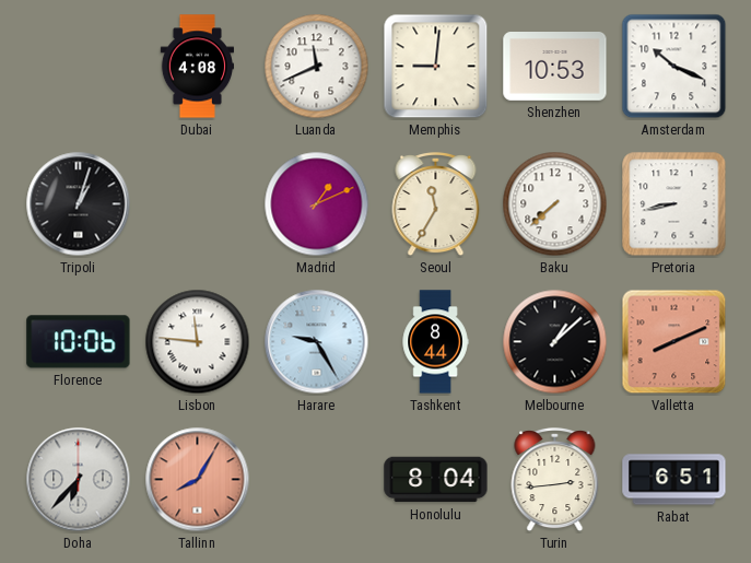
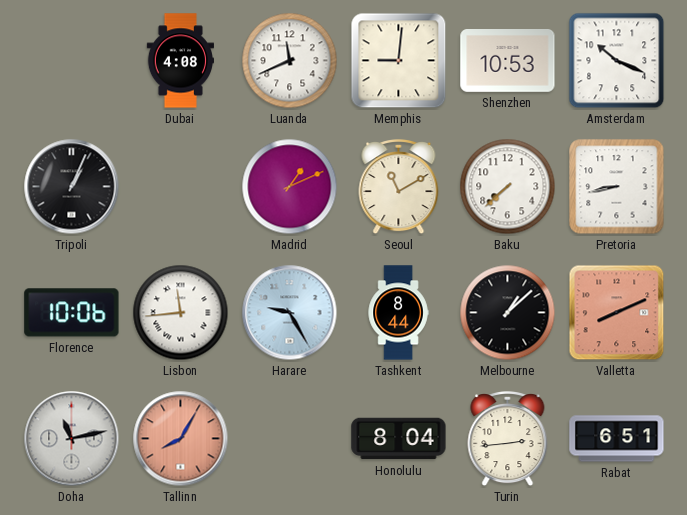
Tripoli: 1:03 -> 1:04
Seoul: 11:35 -> 11:10
Lisbon: 11:46 -> 11:44
Doha: 6:37 -> 11:13
